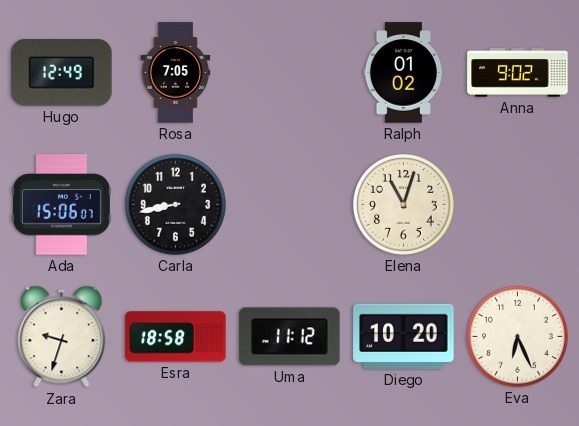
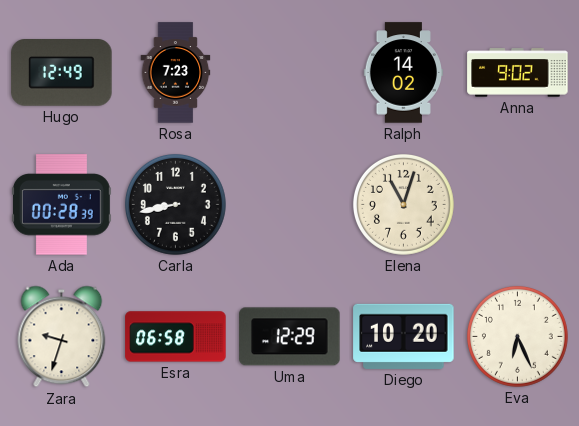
Rosa: 7:05 -> 7:23
Ralph: 01:02 -> 14:02
Ada: 15:06 -> 00:28
Esra: 18:58 -> 06:58
Uma: 11:12 -> 12:29
